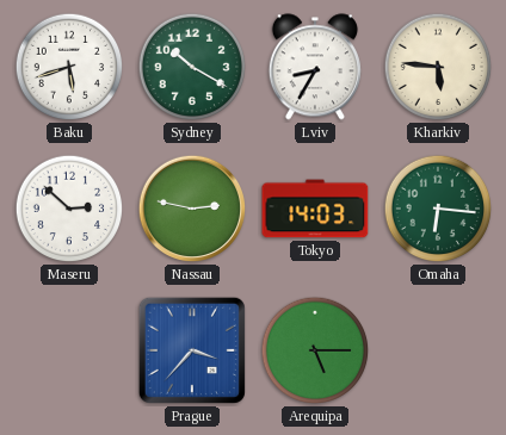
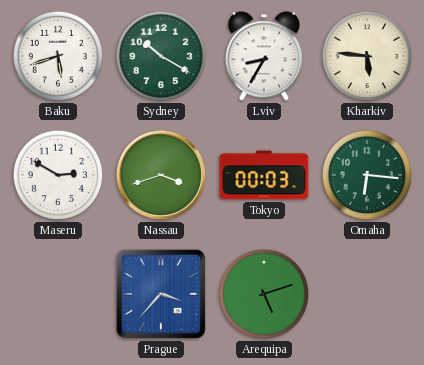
Maseru: 2:52 -> 2:50
Nassau: 2:47 -> 3:42
Tokyo: 14:03 -> 00:03
Arequipa: 5:15 -> 5:12
